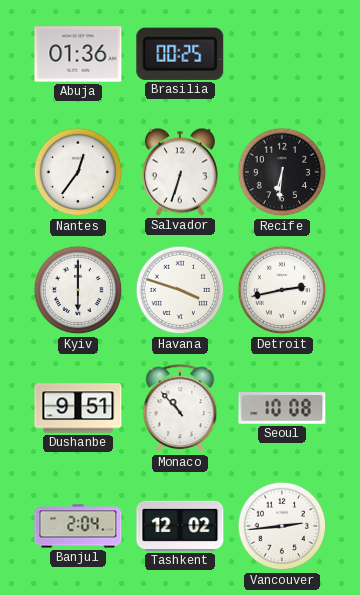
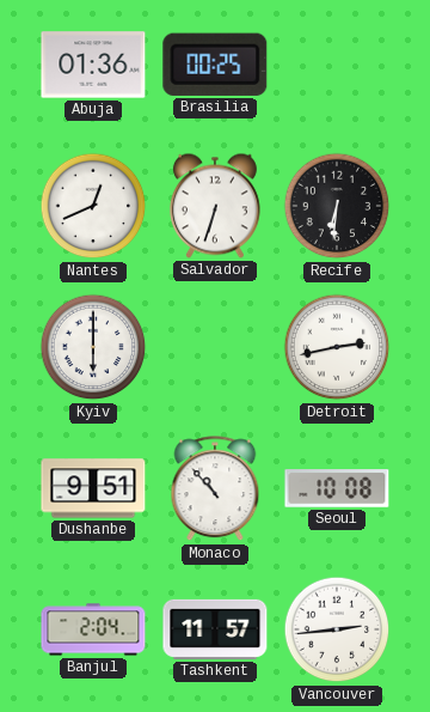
Nantes: 12:36 -> 12:41
Havana: 3:48 -> none
Tashkent: 12:02 -> 11:57
